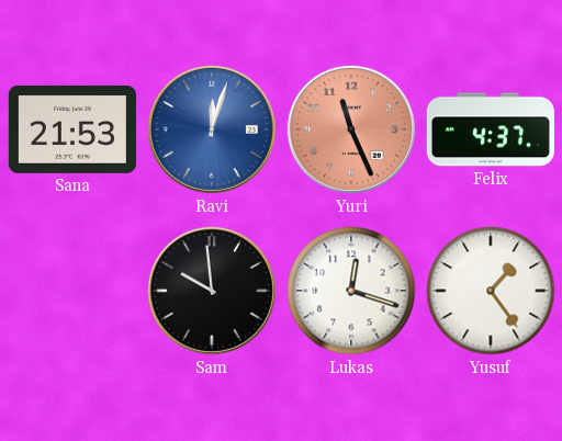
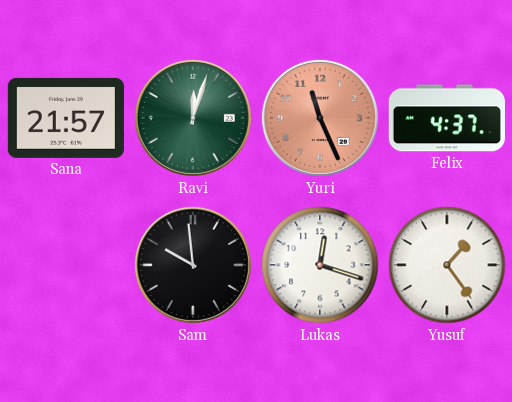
Sana: 21:53 -> 21:57
Ravi dial: blue -> green
